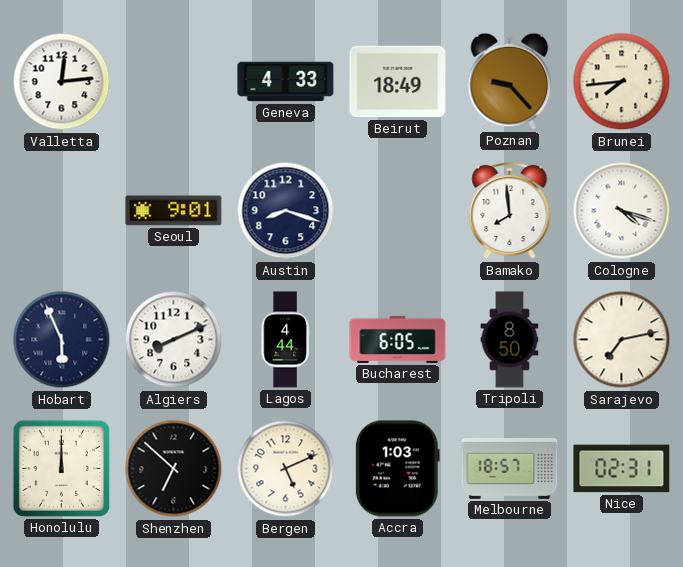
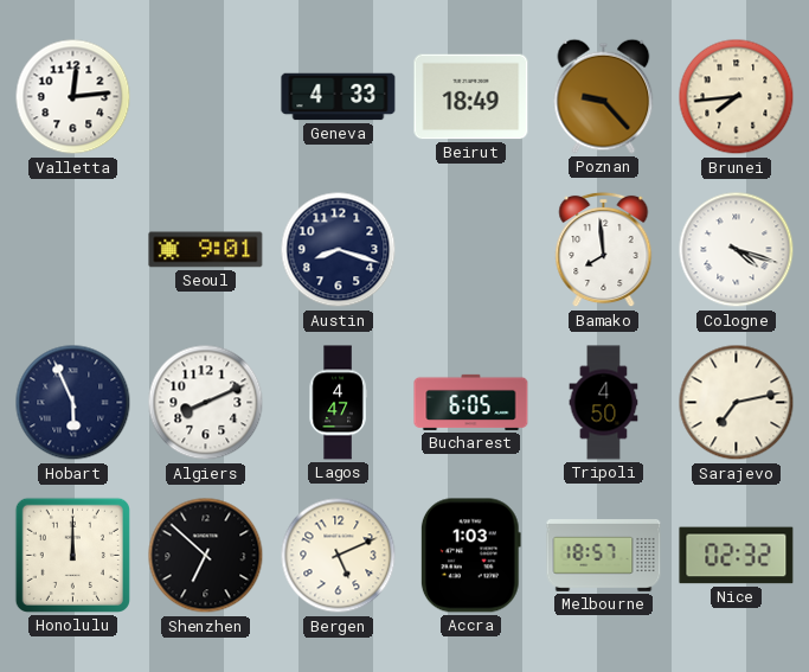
Lagos: 4:44 -> 4:47
Tripoli: 8:50 -> 4:50
Nice: 02:31 -> 02:32
